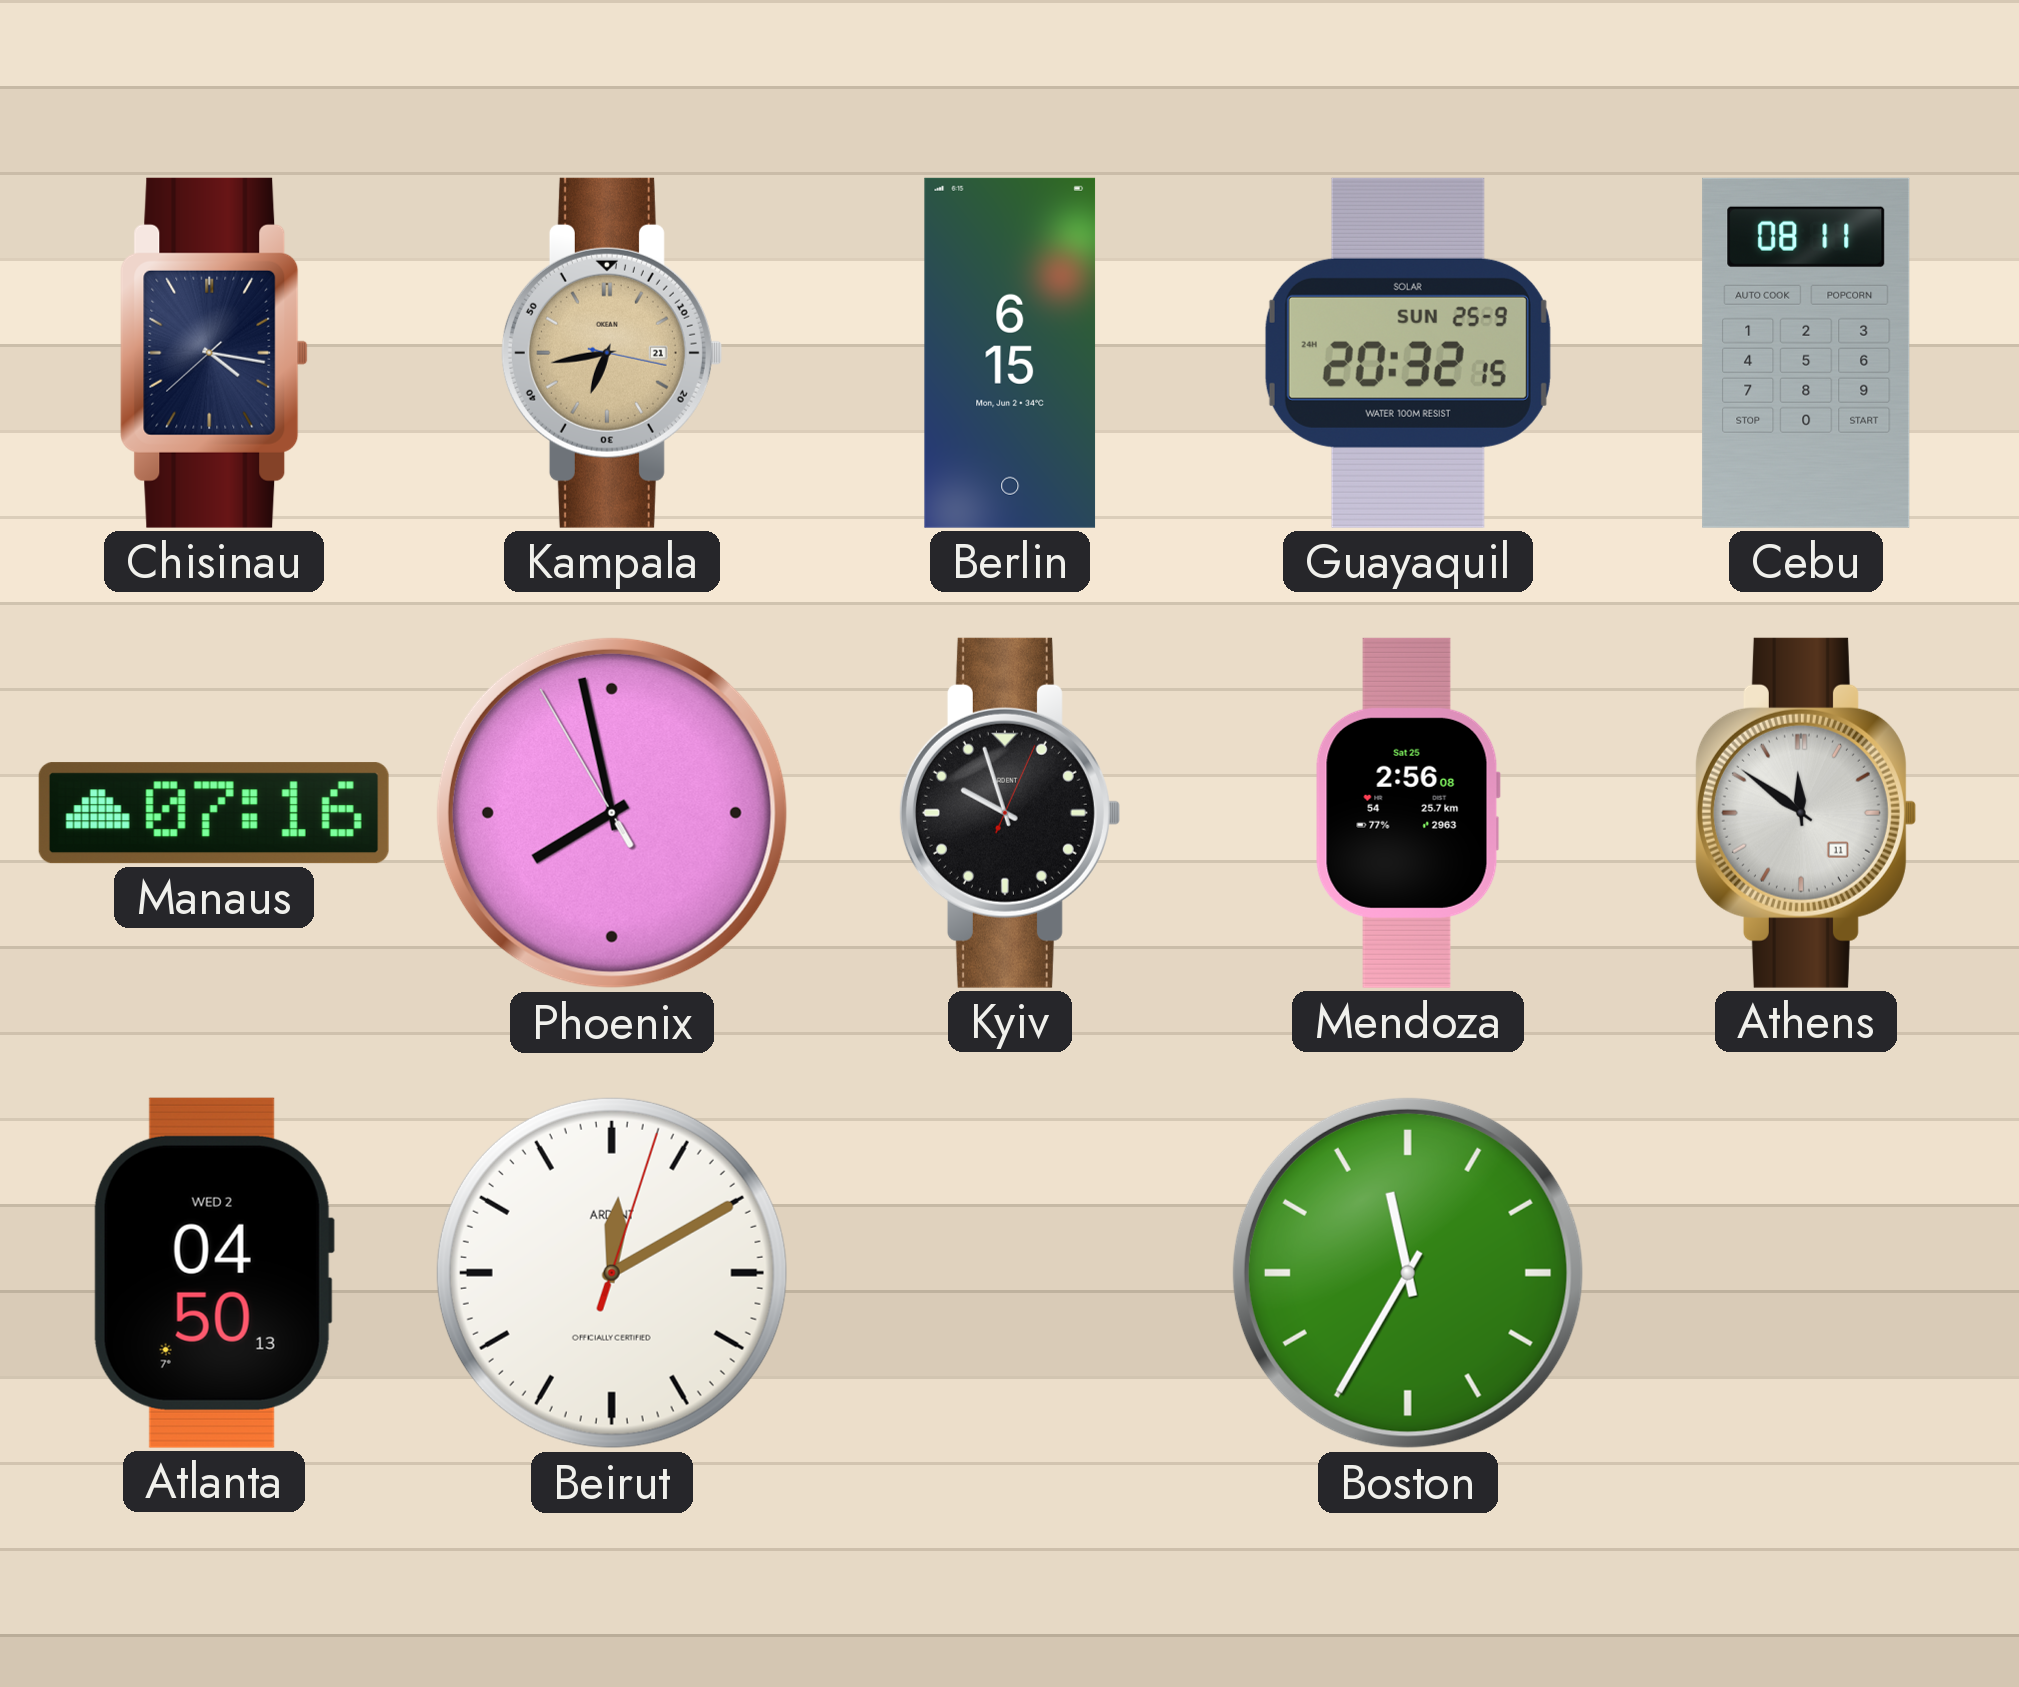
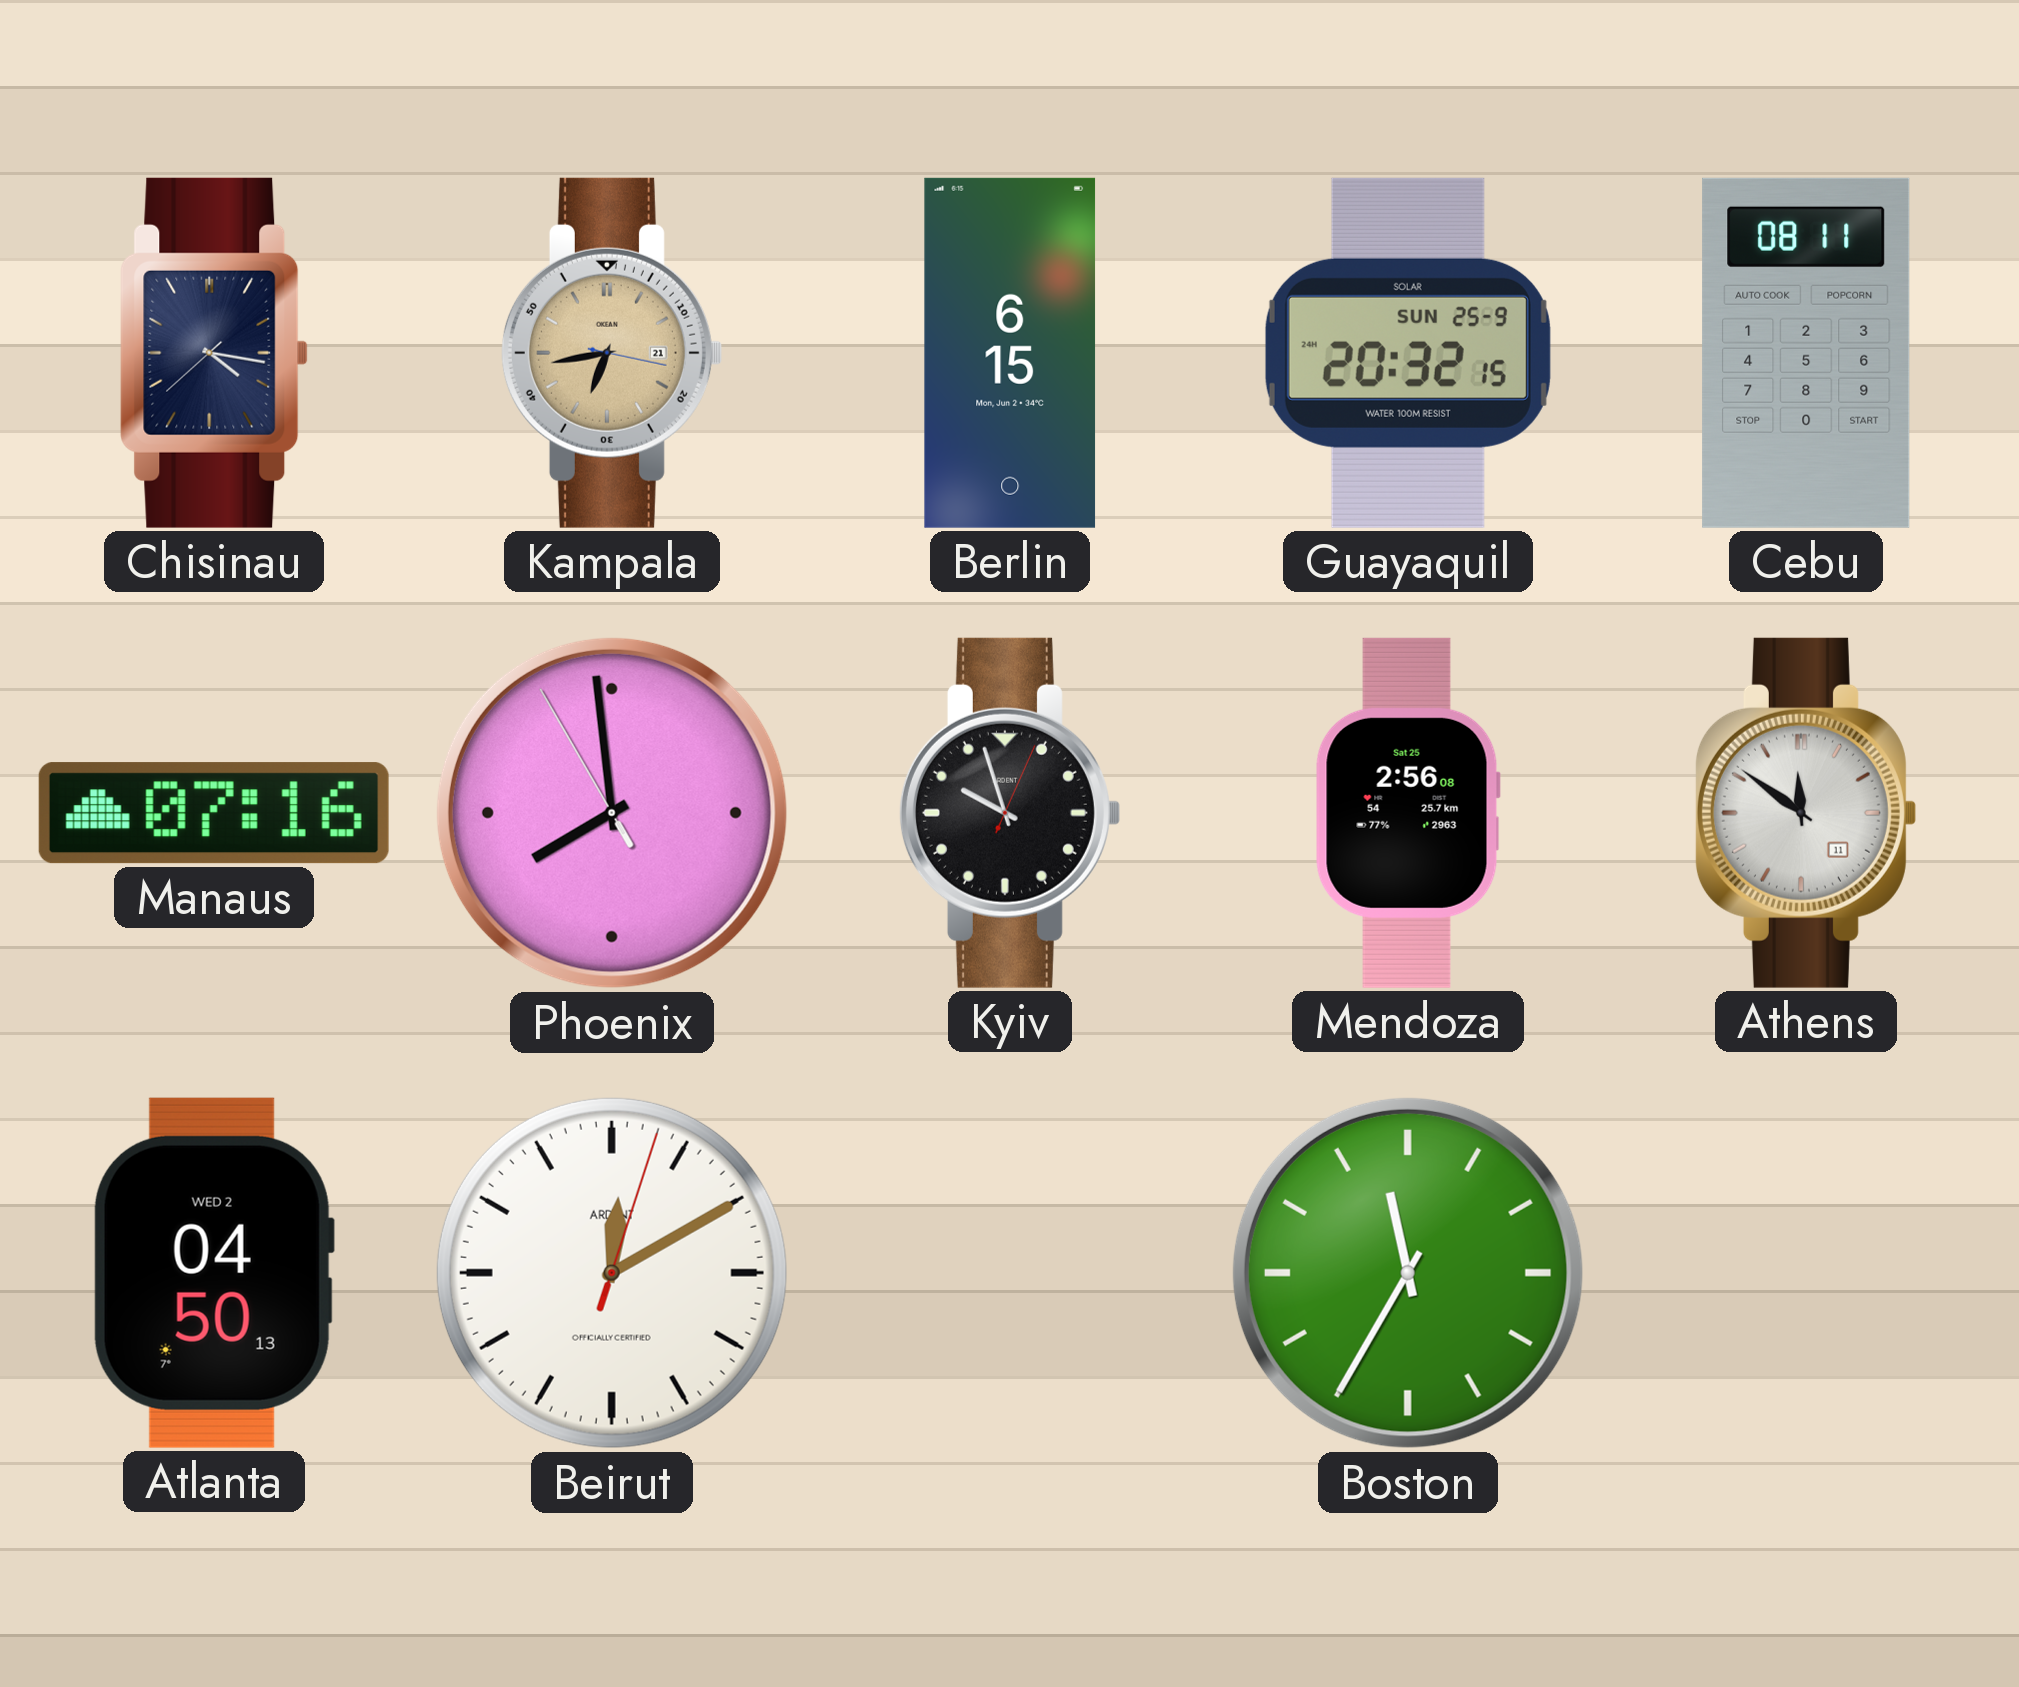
Phoenix: 7:57 -> 7:58
